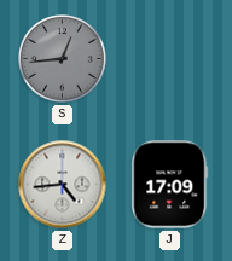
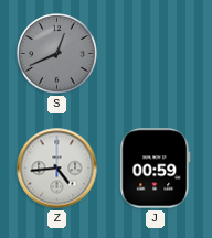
S: 12:44 -> 12:41
J: 17:09 -> 00:59
